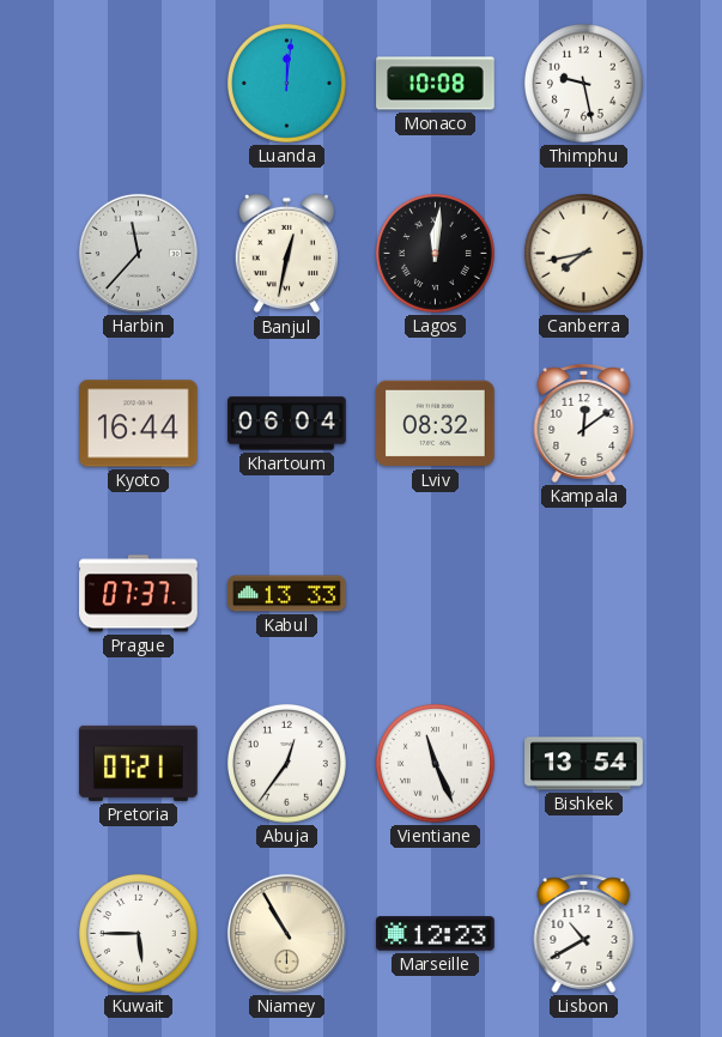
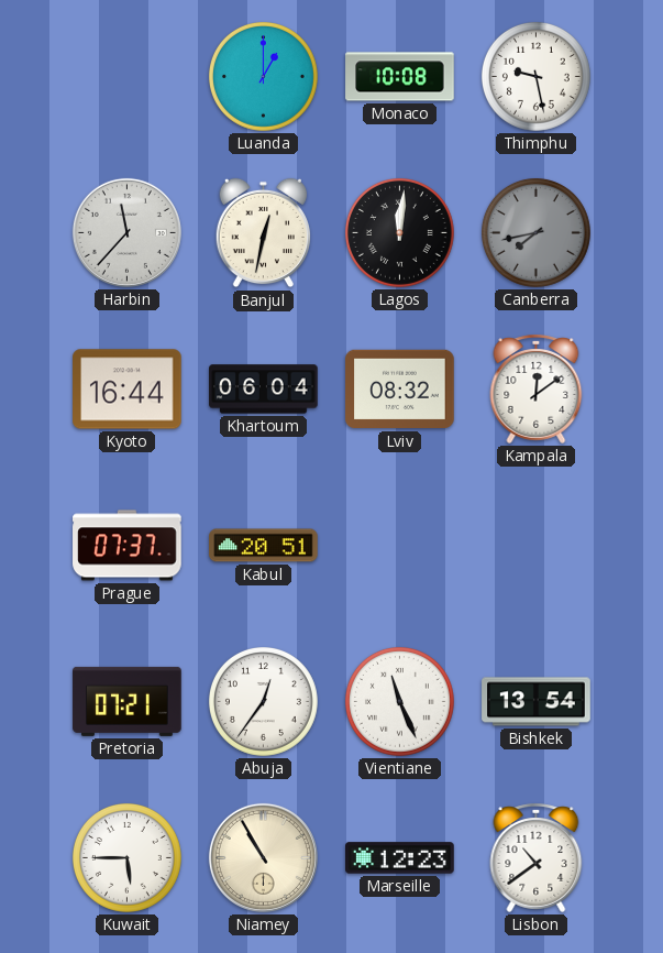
Luanda: 12:01 -> 1:00
Canberra dial: cream -> grey
Kabul: 13:33 -> 20:51
Lisbon: 10:40 -> 10:39
